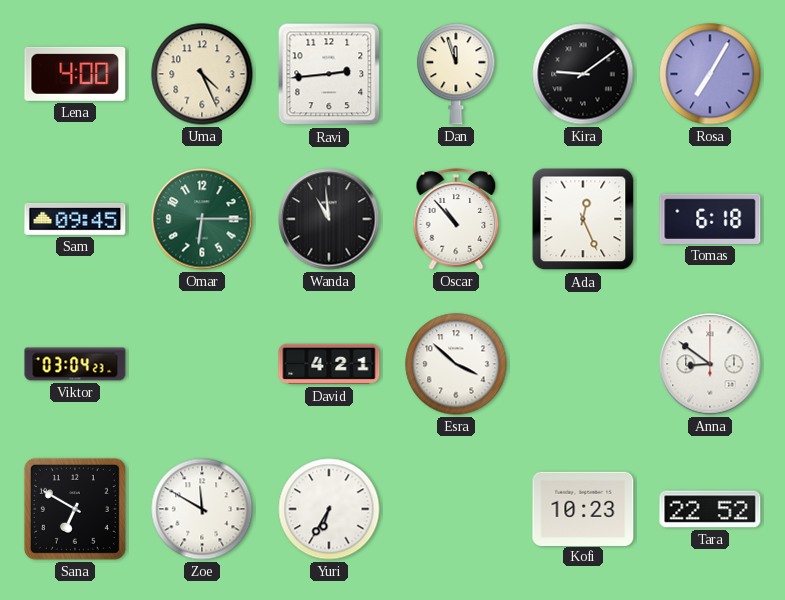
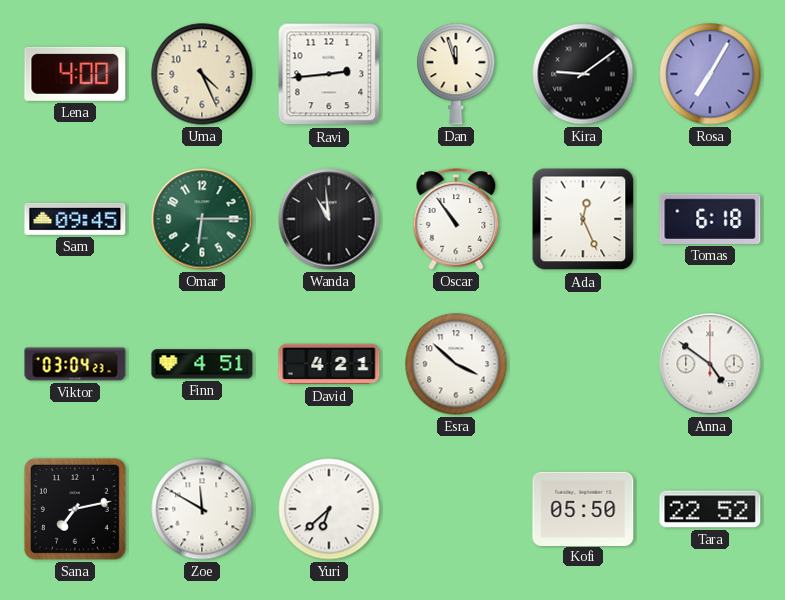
Oscar: 10:53 -> 10:54
Finn: none -> 4:51
Anna: 8:51 -> 4:51
Sana: 6:50 -> 7:13
Yuri: 6:35 -> 6:38
Kofi: 10:23 -> 05:50
